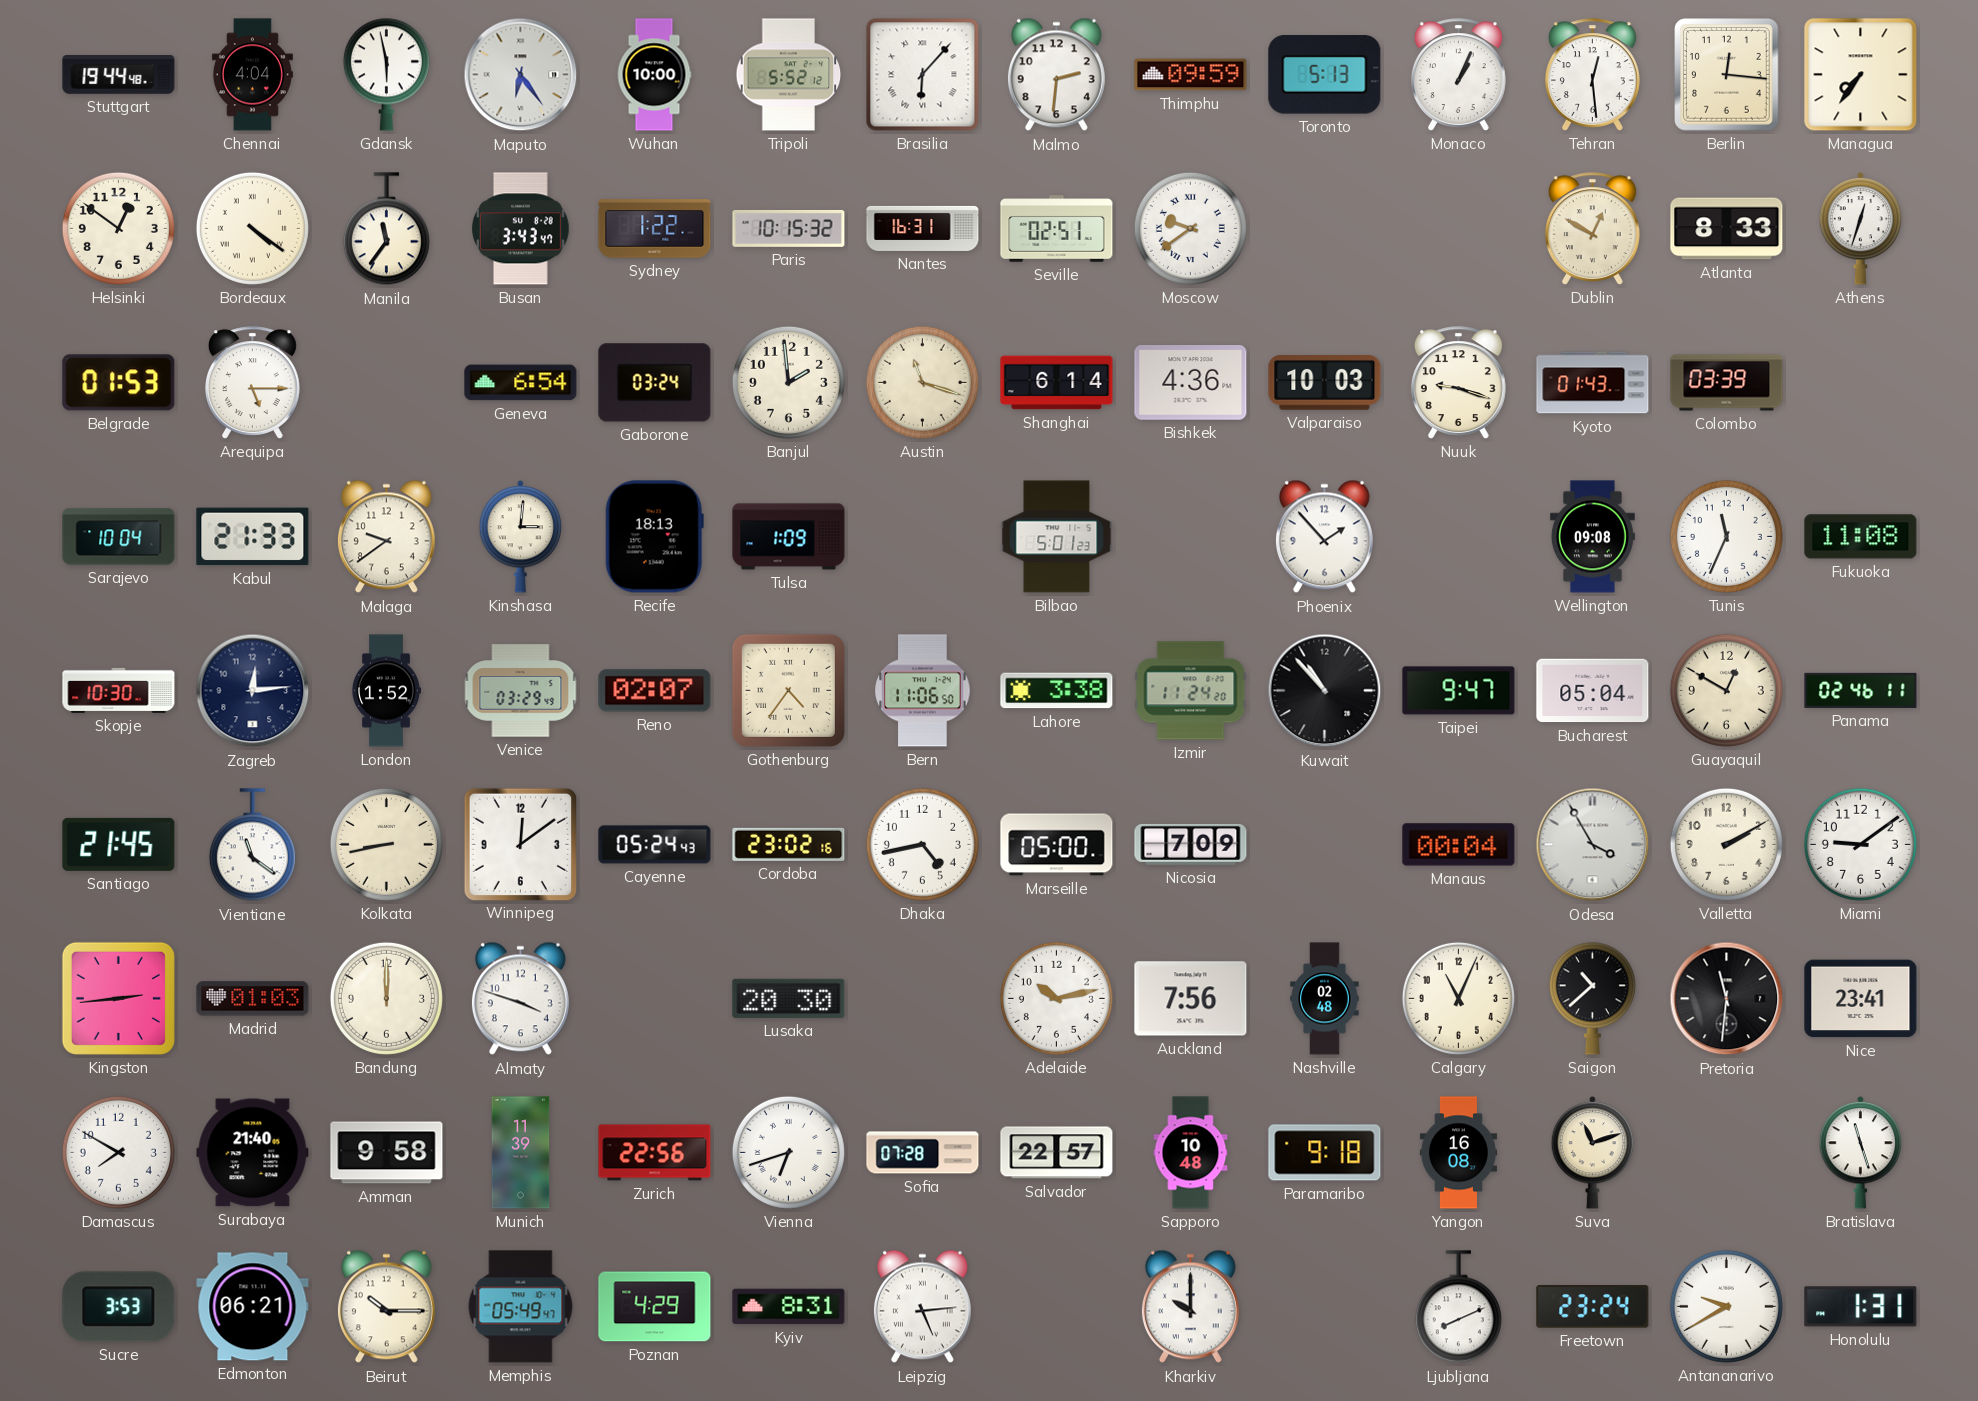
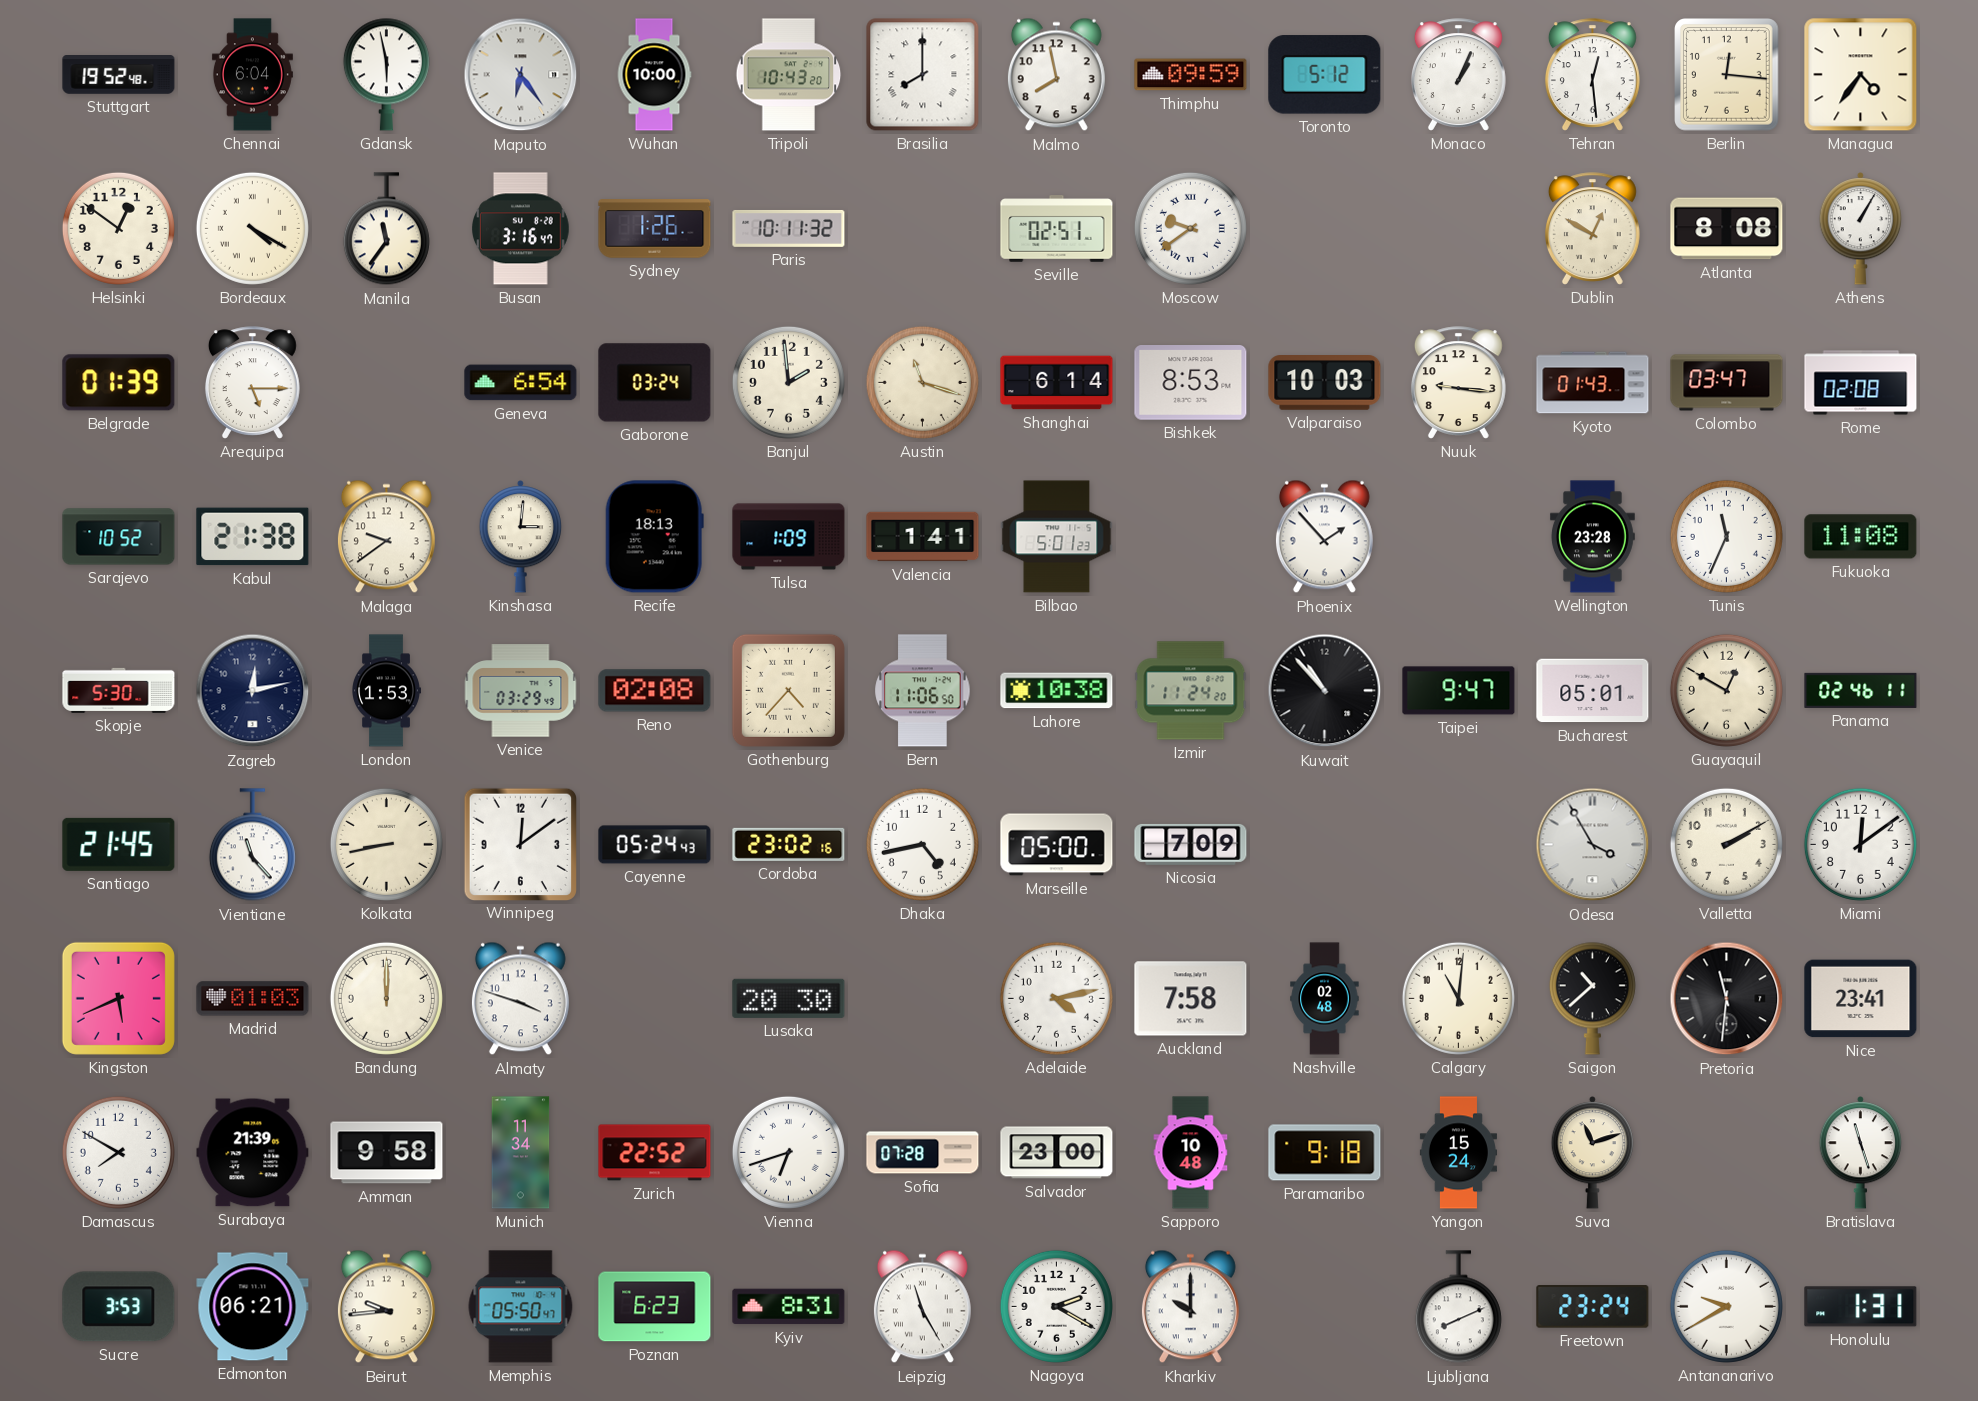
Stuttgart: 19:44 -> 19:52
Chennai: 4:04 -> 6:04
Tripoli: 5:52 -> 10:43
Brasilia: 6:07 -> 8:00
Malmo: 2:31 -> 7:58
Toronto: 5:13 -> 5:12
Managua: 7:36 -> 4:36
Bordeaux: 4:21 -> 4:20
Busan: 3:43 -> 3:16
Sydney: 1:22 -> 1:26
Paris: 10:15 -> 10:11
Nantes: 16:31 -> none
Atlanta: 8:33 -> 8:08
Athens: 12:33 -> 1:05
Belgrade: 01:53 -> 01:39
Bishkek: 4:36 -> 8:53
Nuuk: 9:18 -> 9:16
Colombo: 03:39 -> 03:47
Rome: none -> 02:08
Sarajevo: 10:04 -> 10:52
Kabul: 21:33 -> 21:38
Valencia: none -> 1:41
Wellington: 09:08 -> 23:28
Skopje: 10:30 -> 5:30
Zagreb: 12:14 -> 12:13
London: 1:52 -> 1:53
Reno: 02:07 -> 02:08
Gothenburg: 4:36 -> 4:37
Lahore: 3:38 -> 10:38
Bucharest: 05:04 -> 05:01
Vientiane: 11:21 -> 11:23
Manaus: 00:04 -> none
Miami: 9:09 -> 12:09
Kingston: 2:44 -> 5:41
Adelaide: 10:13 -> 4:13
Auckland: 7:56 -> 7:58
Calgary: 11:04 -> 11:01
Surabaya: 21:40 -> 21:39
Munich: 11:39 -> 11:34
Zurich: 22:56 -> 22:52
Salvador: 22:57 -> 23:00
Yangon: 16:08 -> 15:24
Beirut: 10:15 -> 9:44
Memphis: 05:49 -> 05:50
Poznan: 4:29 -> 6:23
Leipzig: 5:14 -> 11:25
Nagoya: none -> 2:20
